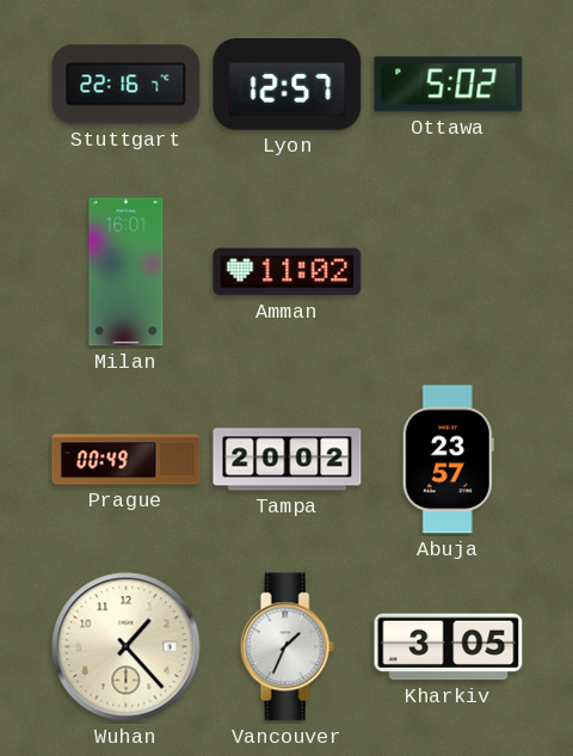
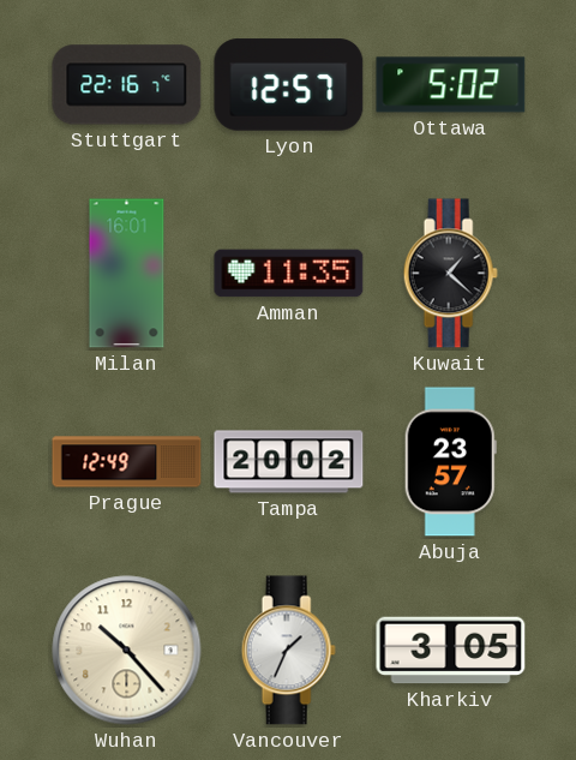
Amman: 11:02 -> 11:35
Kuwait: none -> 1:22
Prague: 00:49 -> 12:49
Wuhan: 1:23 -> 10:23
